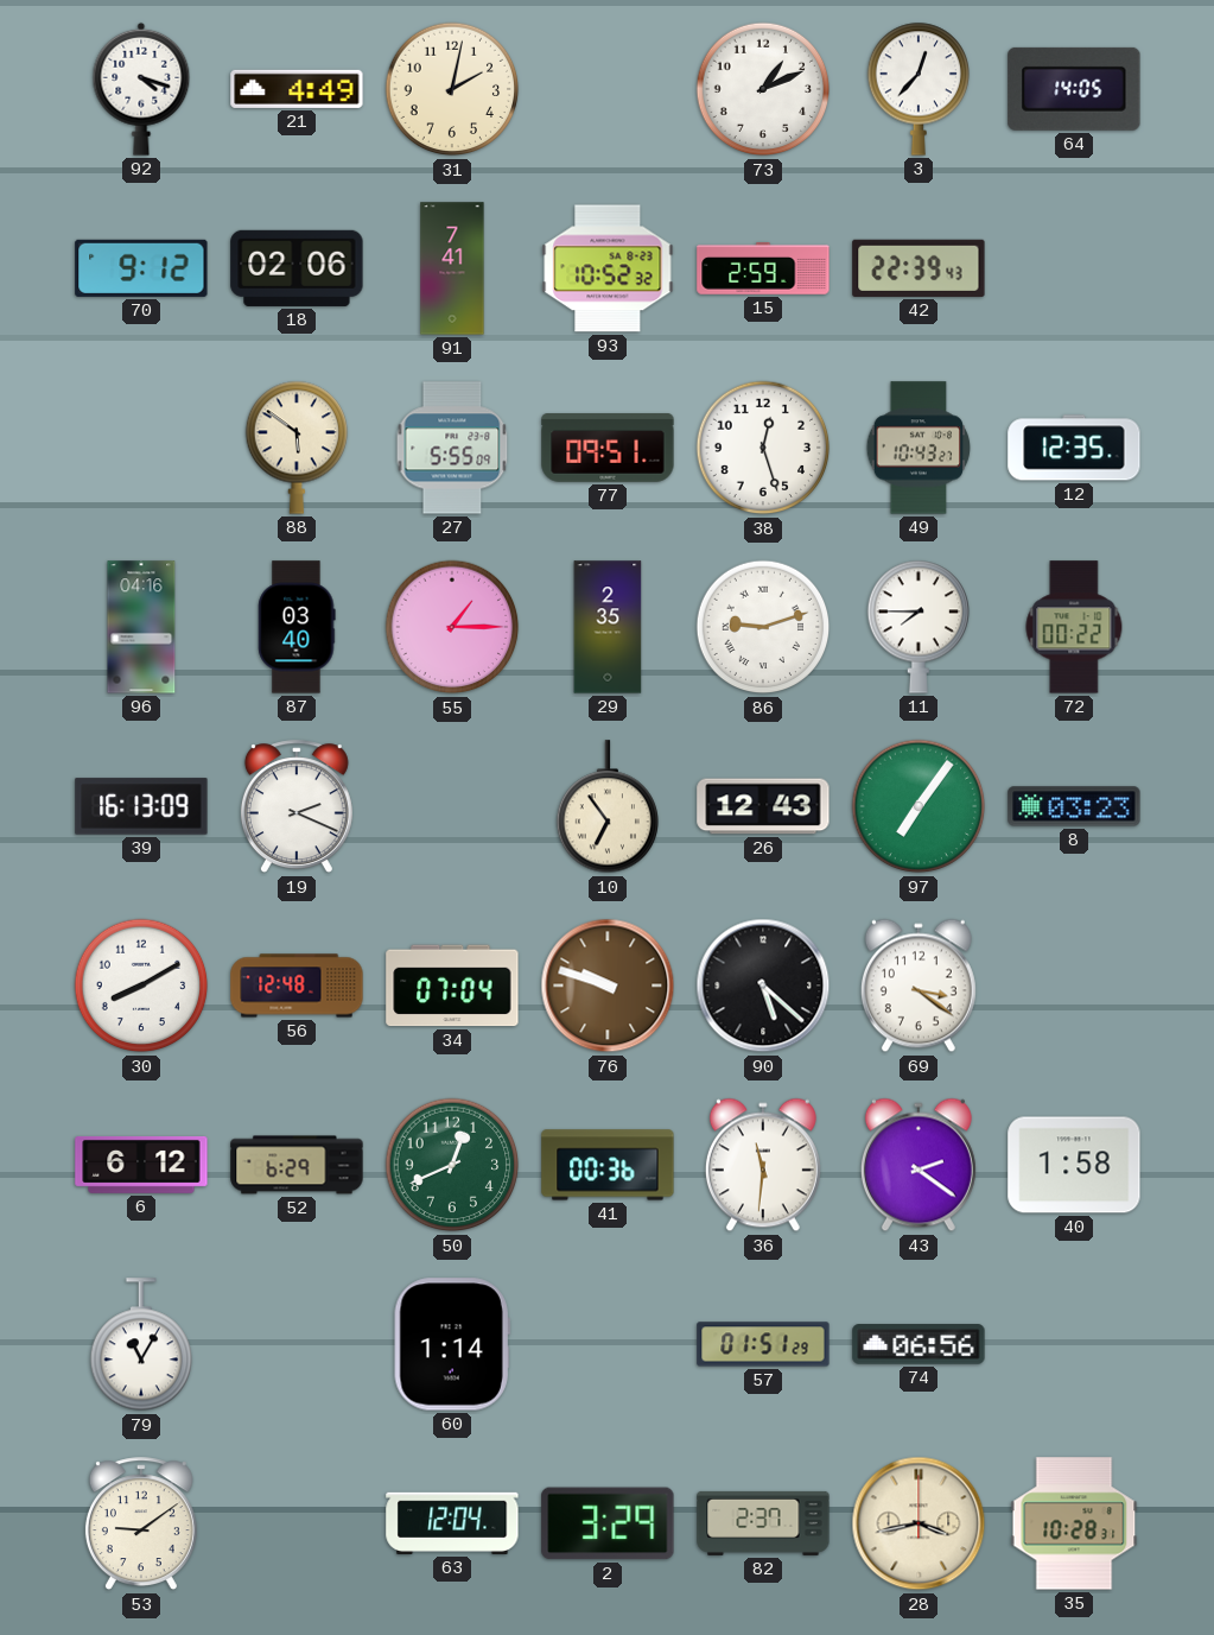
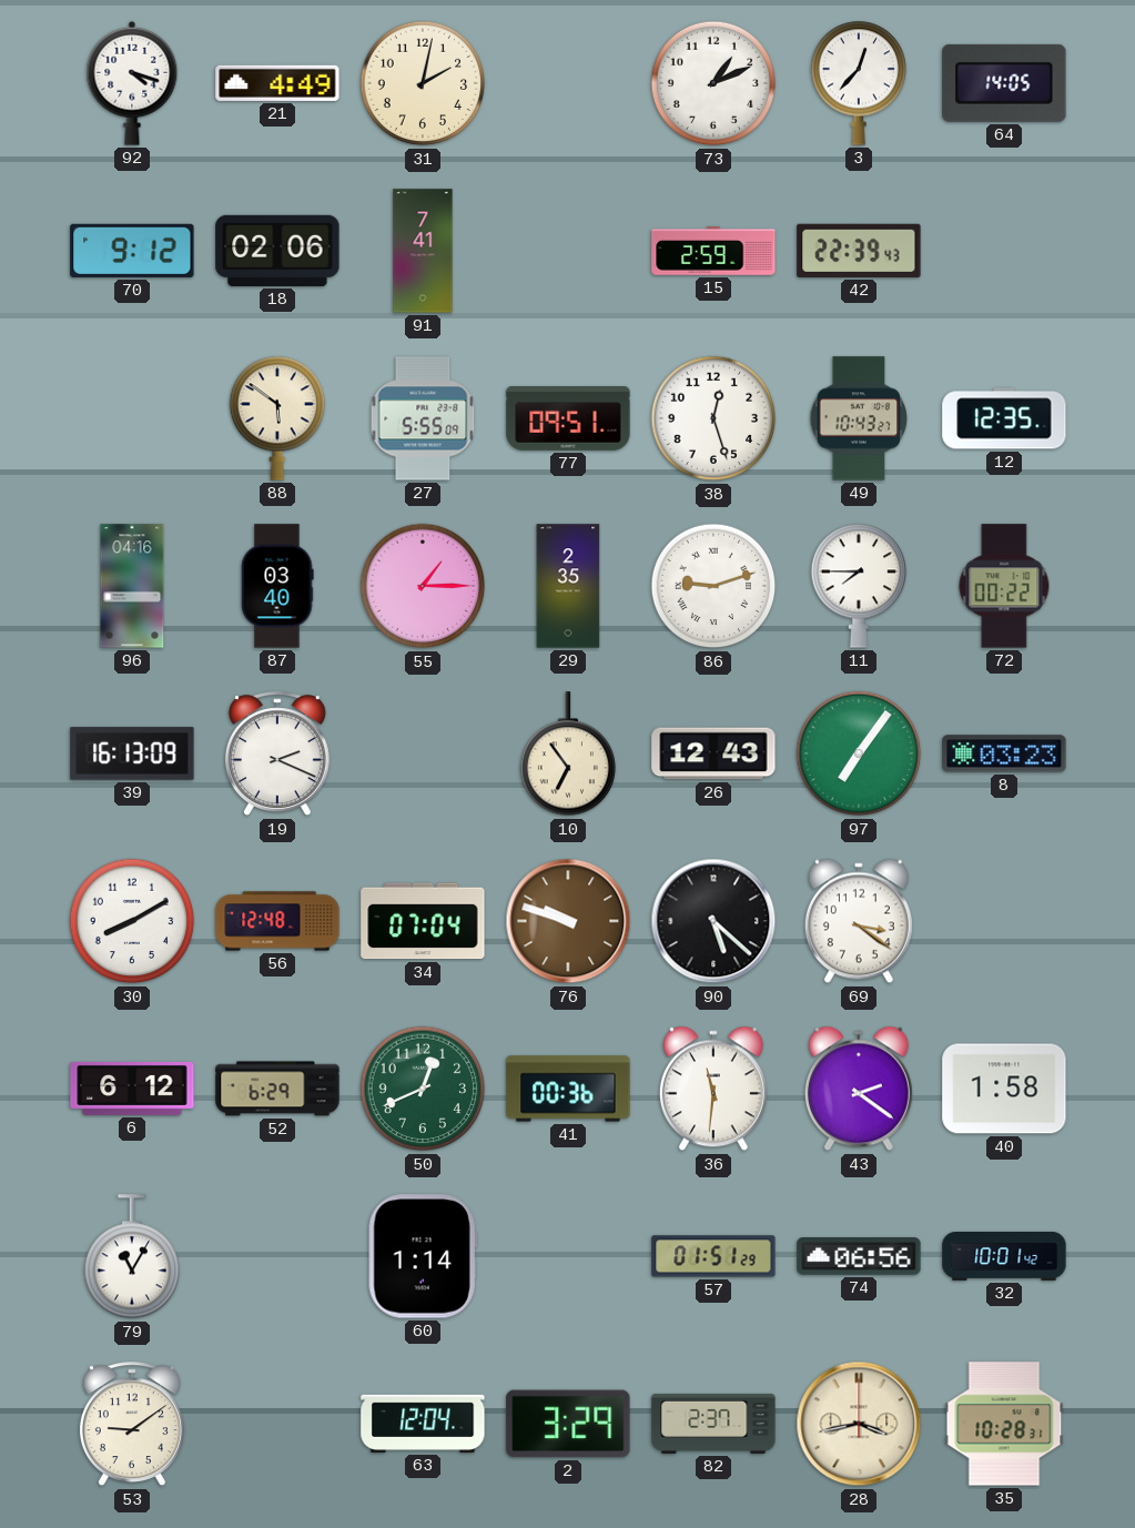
93: 10:52 -> none
32: none -> 10:01
